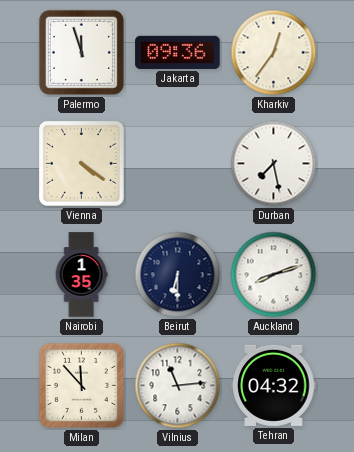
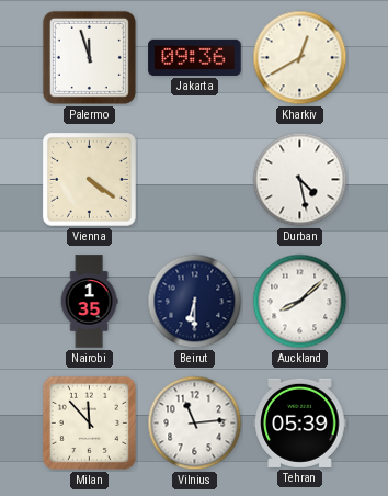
Kharkiv: 12:36 -> 12:40
Durban: 7:28 -> 4:28
Auckland: 8:12 -> 8:08
Tehran: 04:32 -> 05:39
